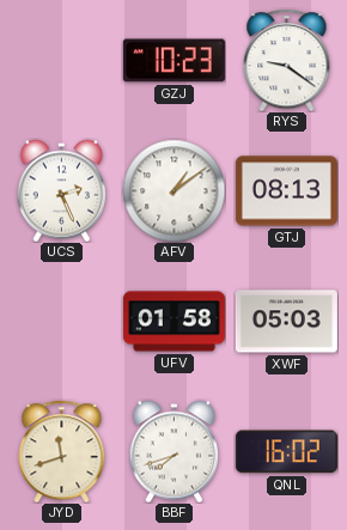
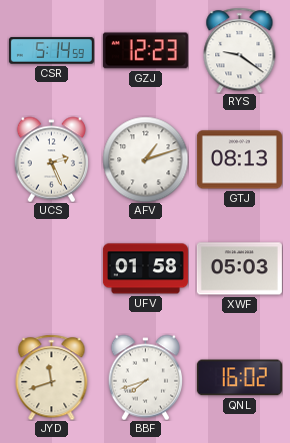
CSR: none -> 5:14
GZJ: 10:23 -> 12:23
AFV: 1:09 -> 1:12
